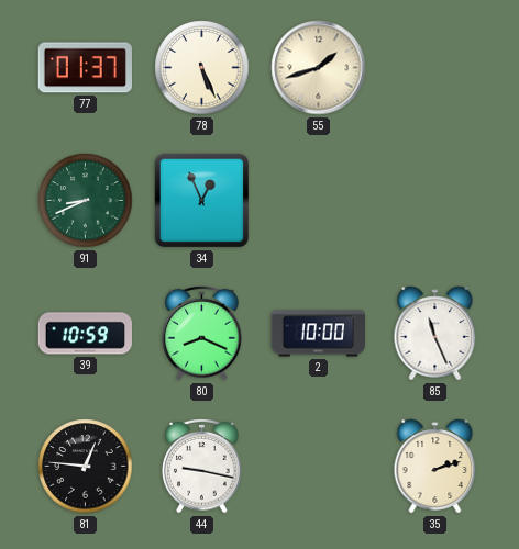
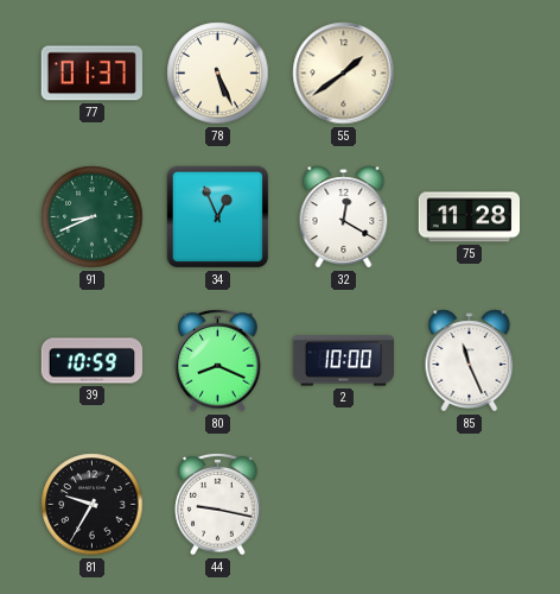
55: 1:42 -> 1:39
32: none -> 12:20
75: none -> 11:28
81: 12:46 -> 9:35
35: 2:12 -> none
